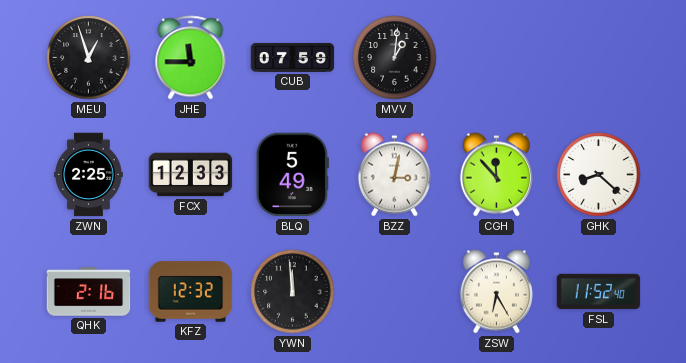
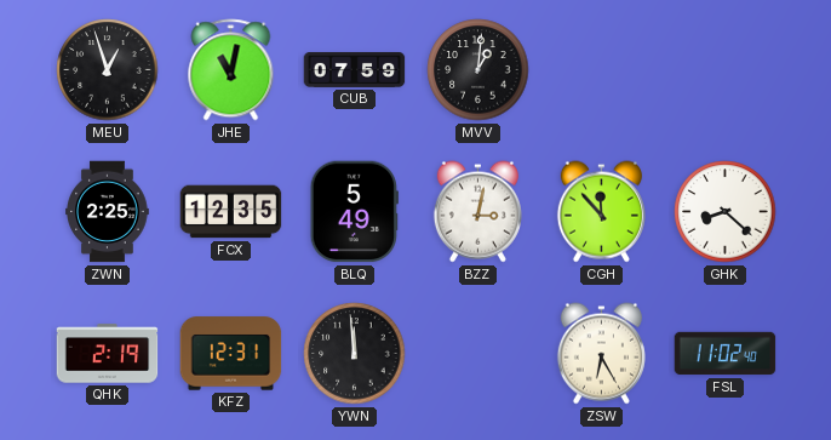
JHE: 11:45 -> 11:02
FCX: 12:33 -> 12:35
QHK: 2:16 -> 2:19
KFZ: 12:32 -> 12:31
FSL: 11:52 -> 11:02
